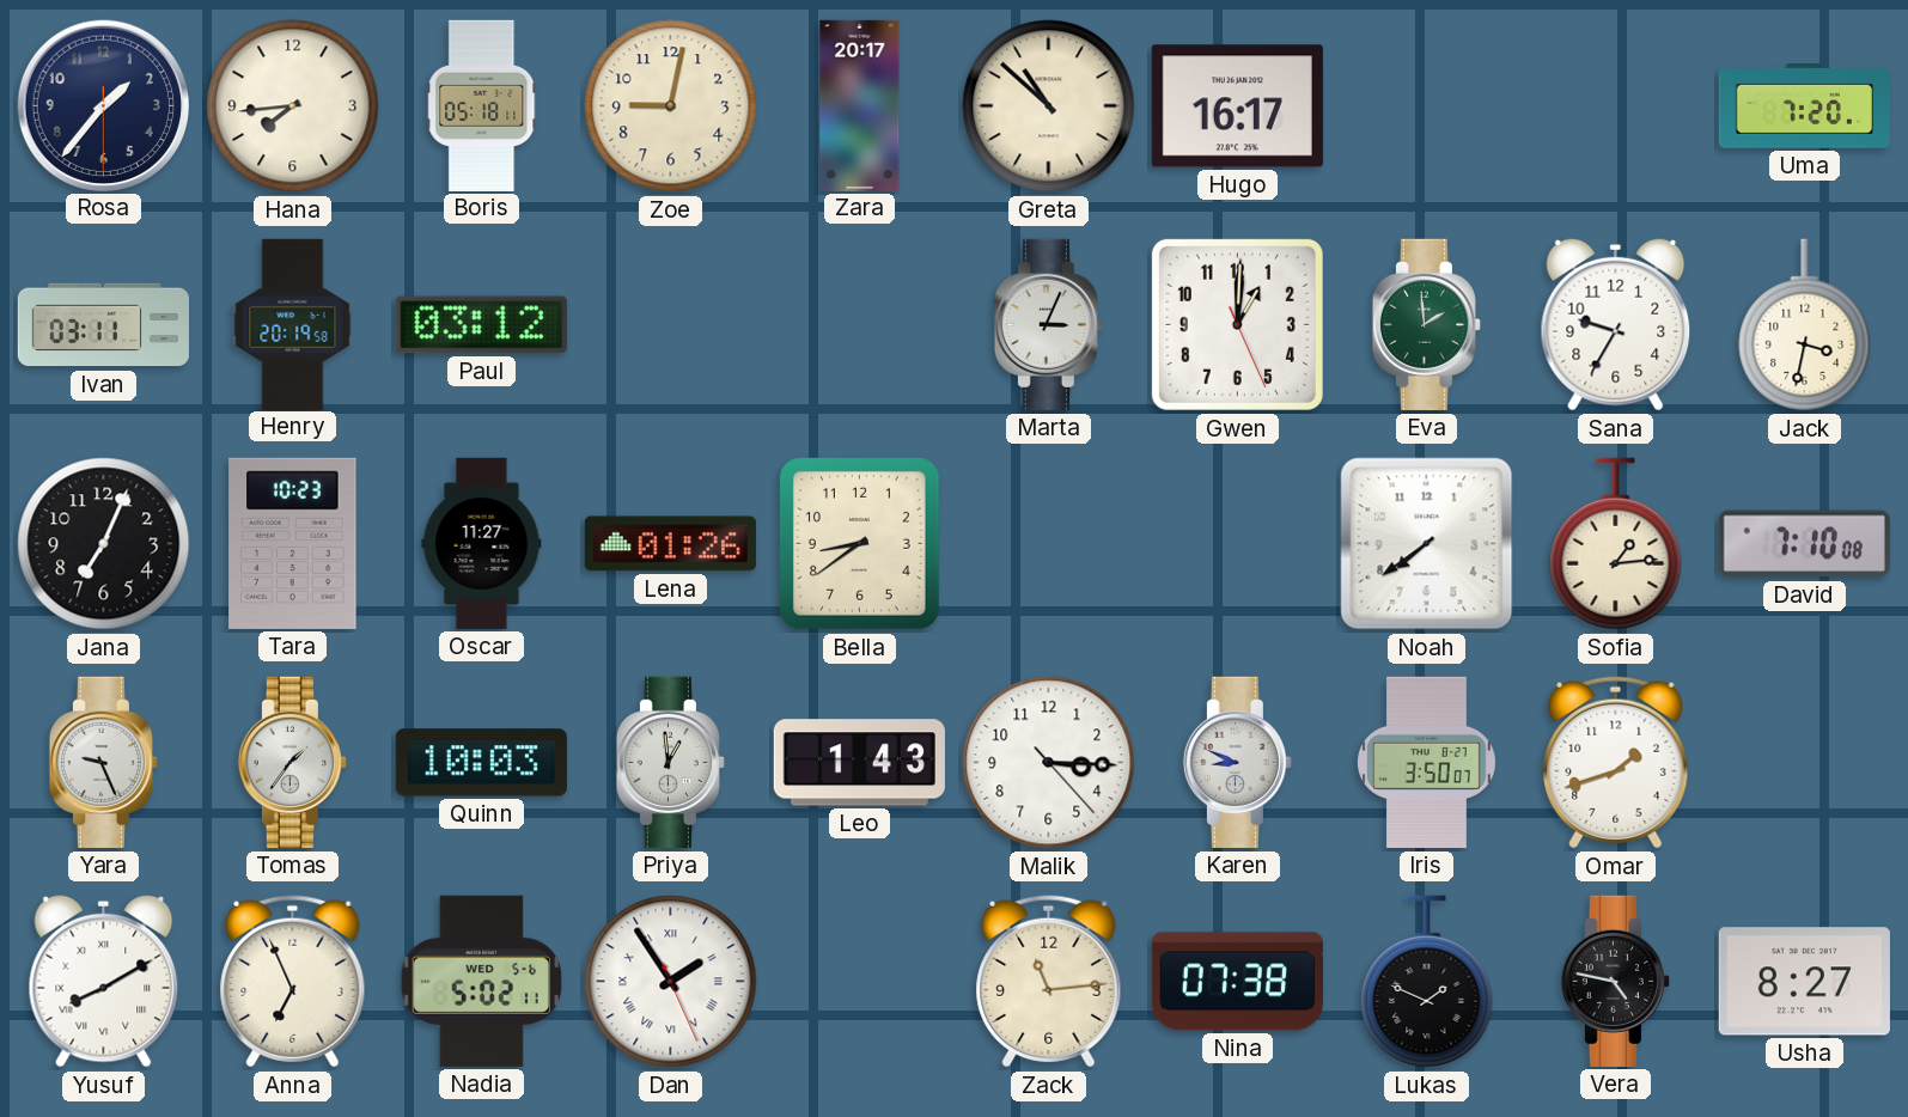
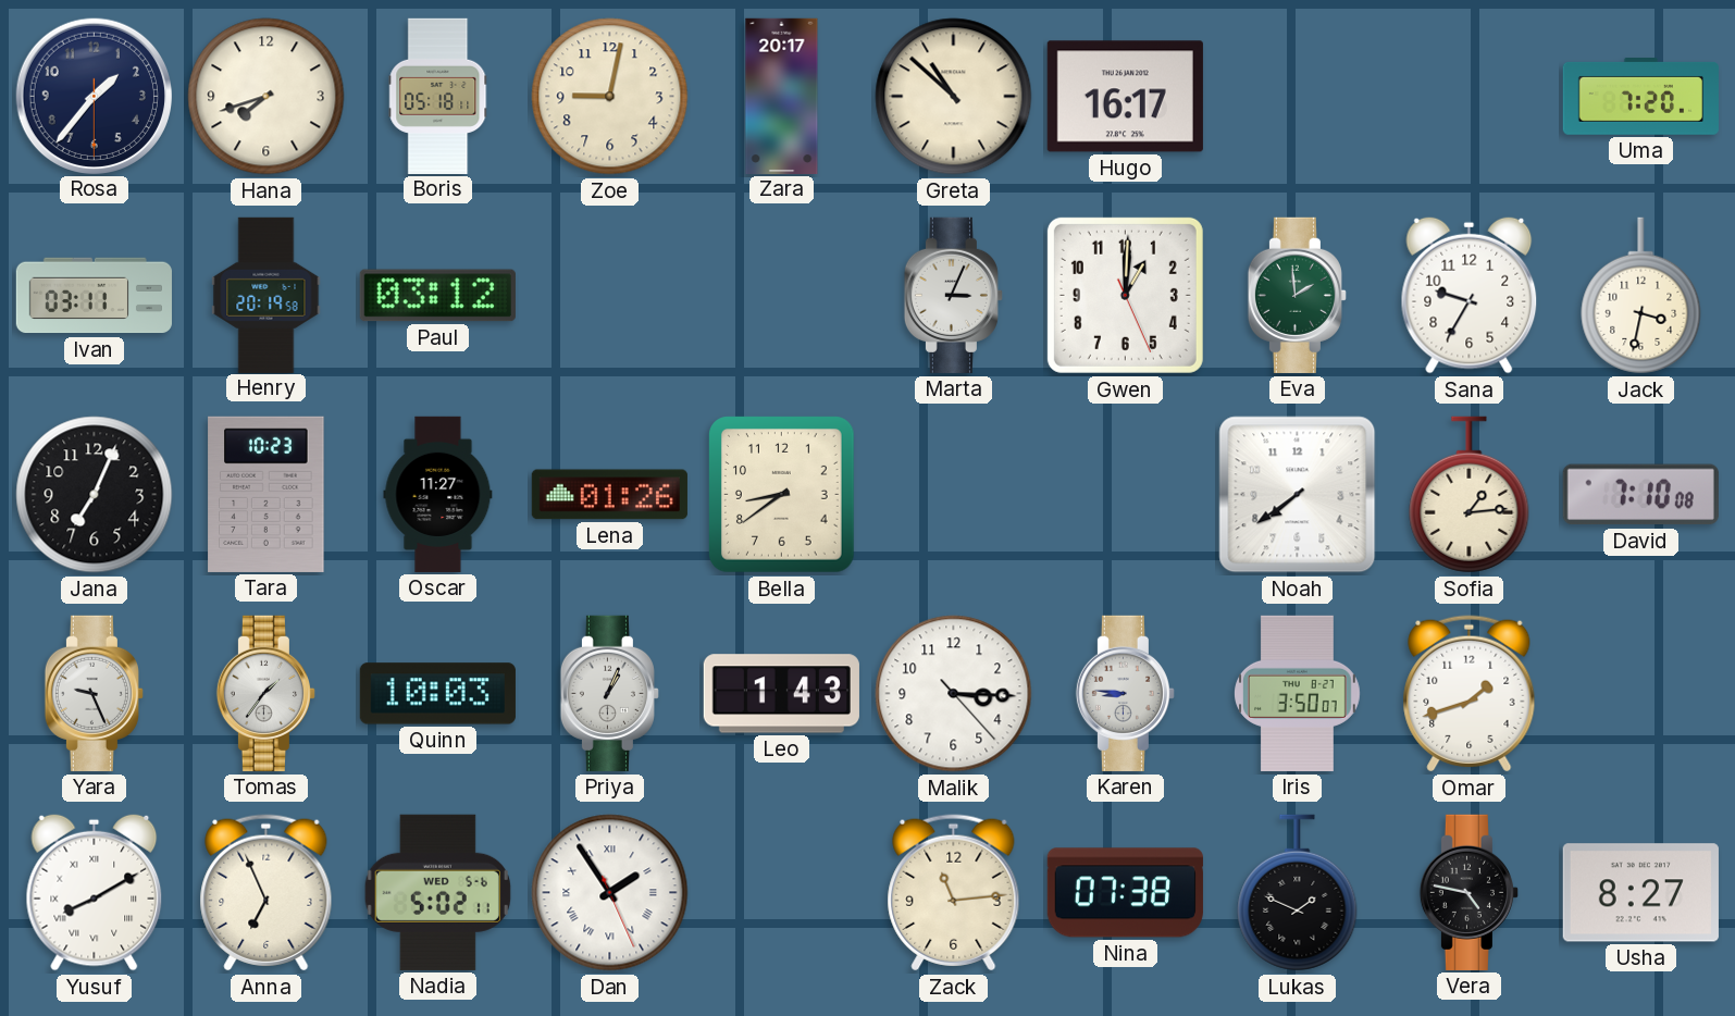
Hana: 7:44 -> 7:42
Priya: 12:59 -> 1:04
Karen: 8:49 -> 8:46
